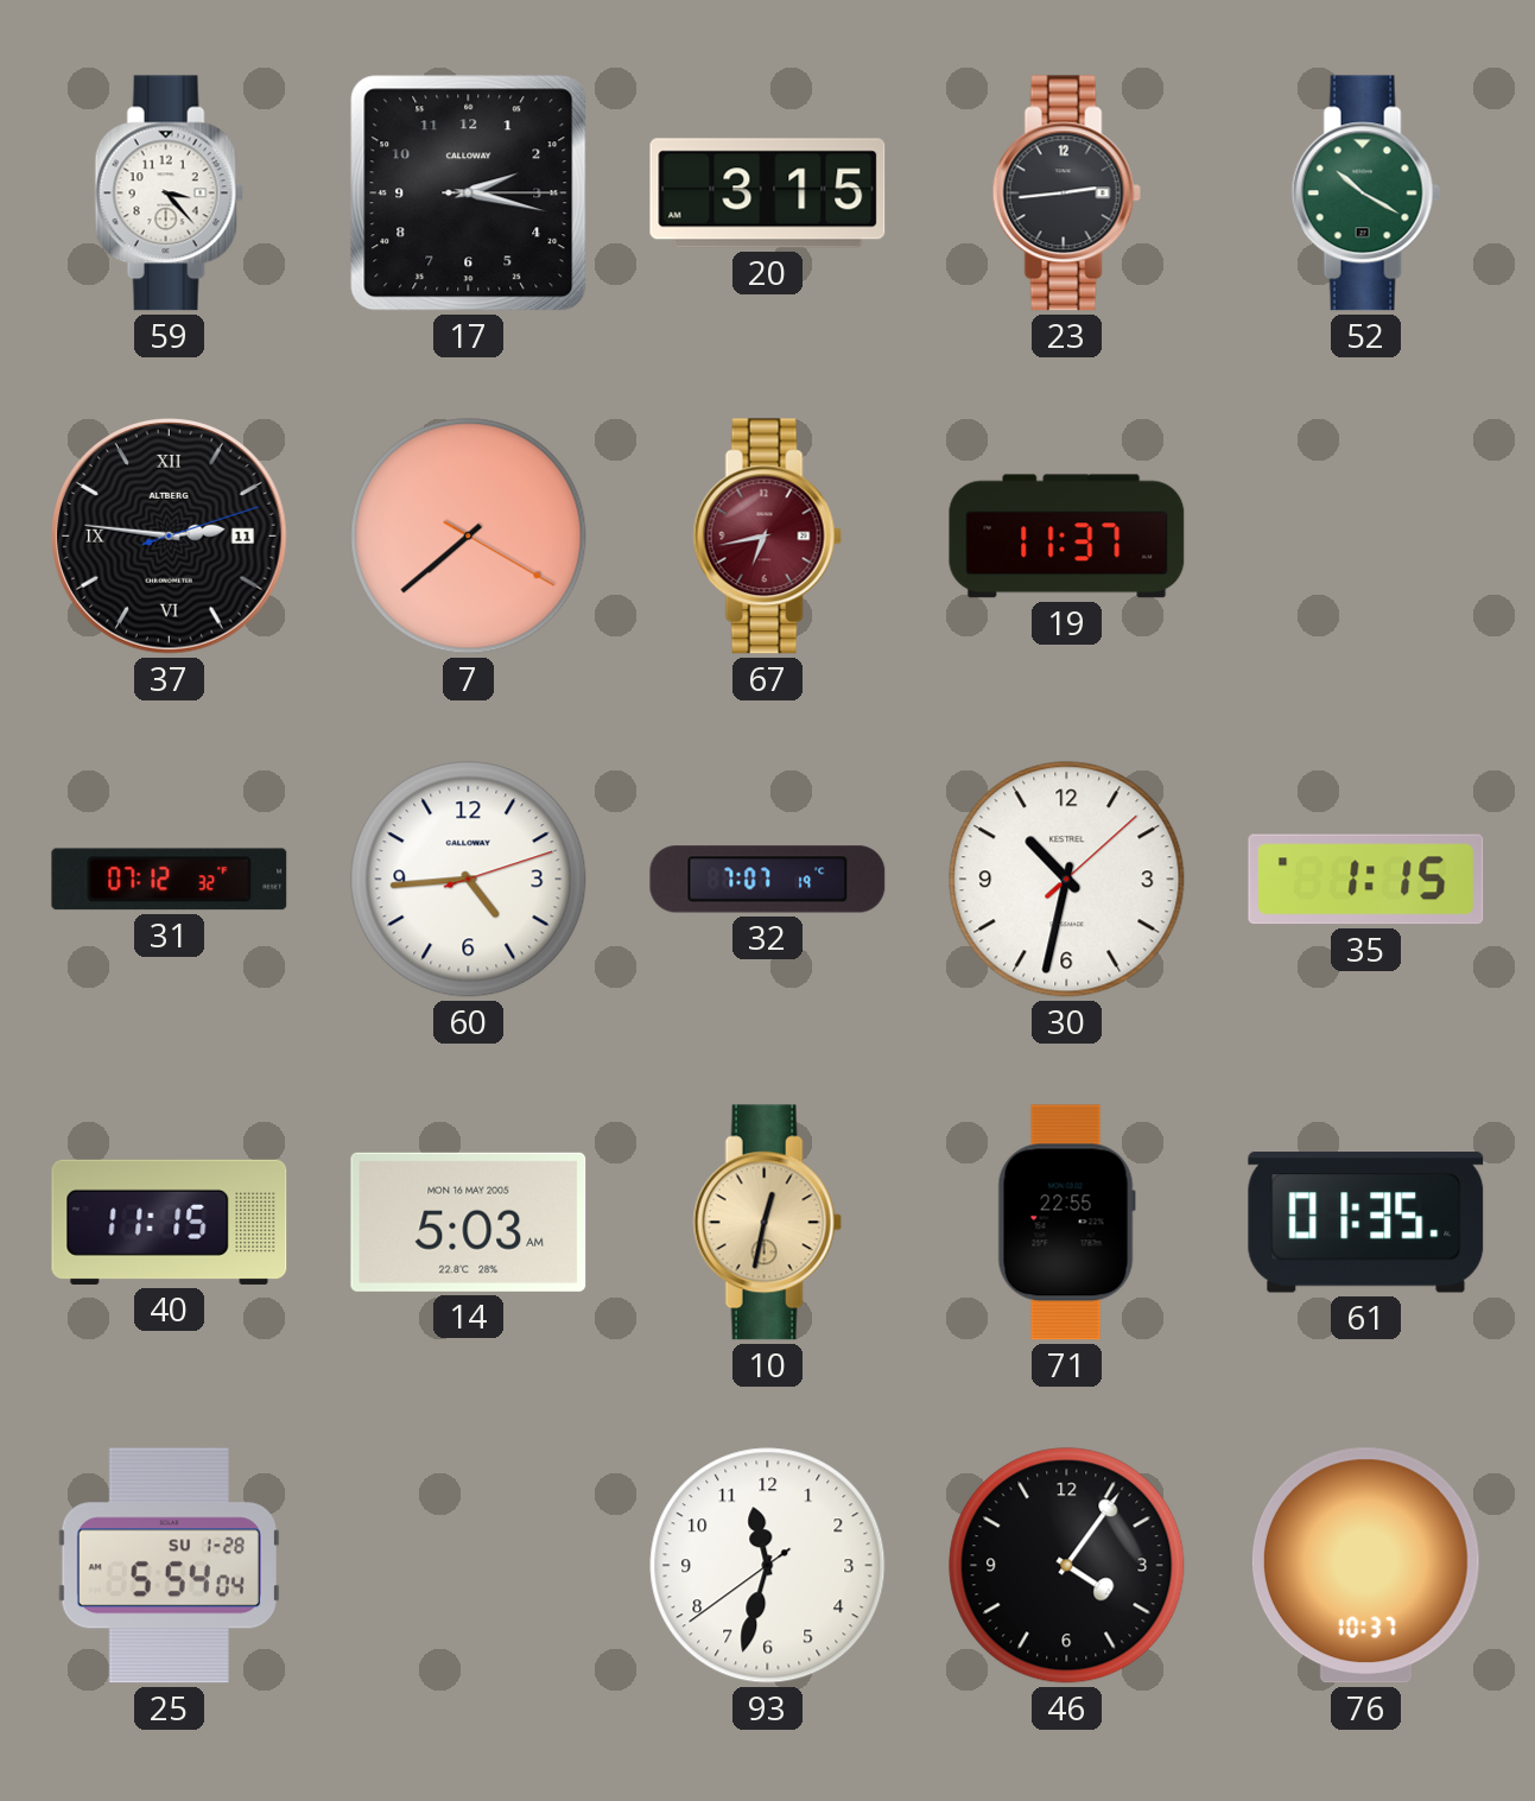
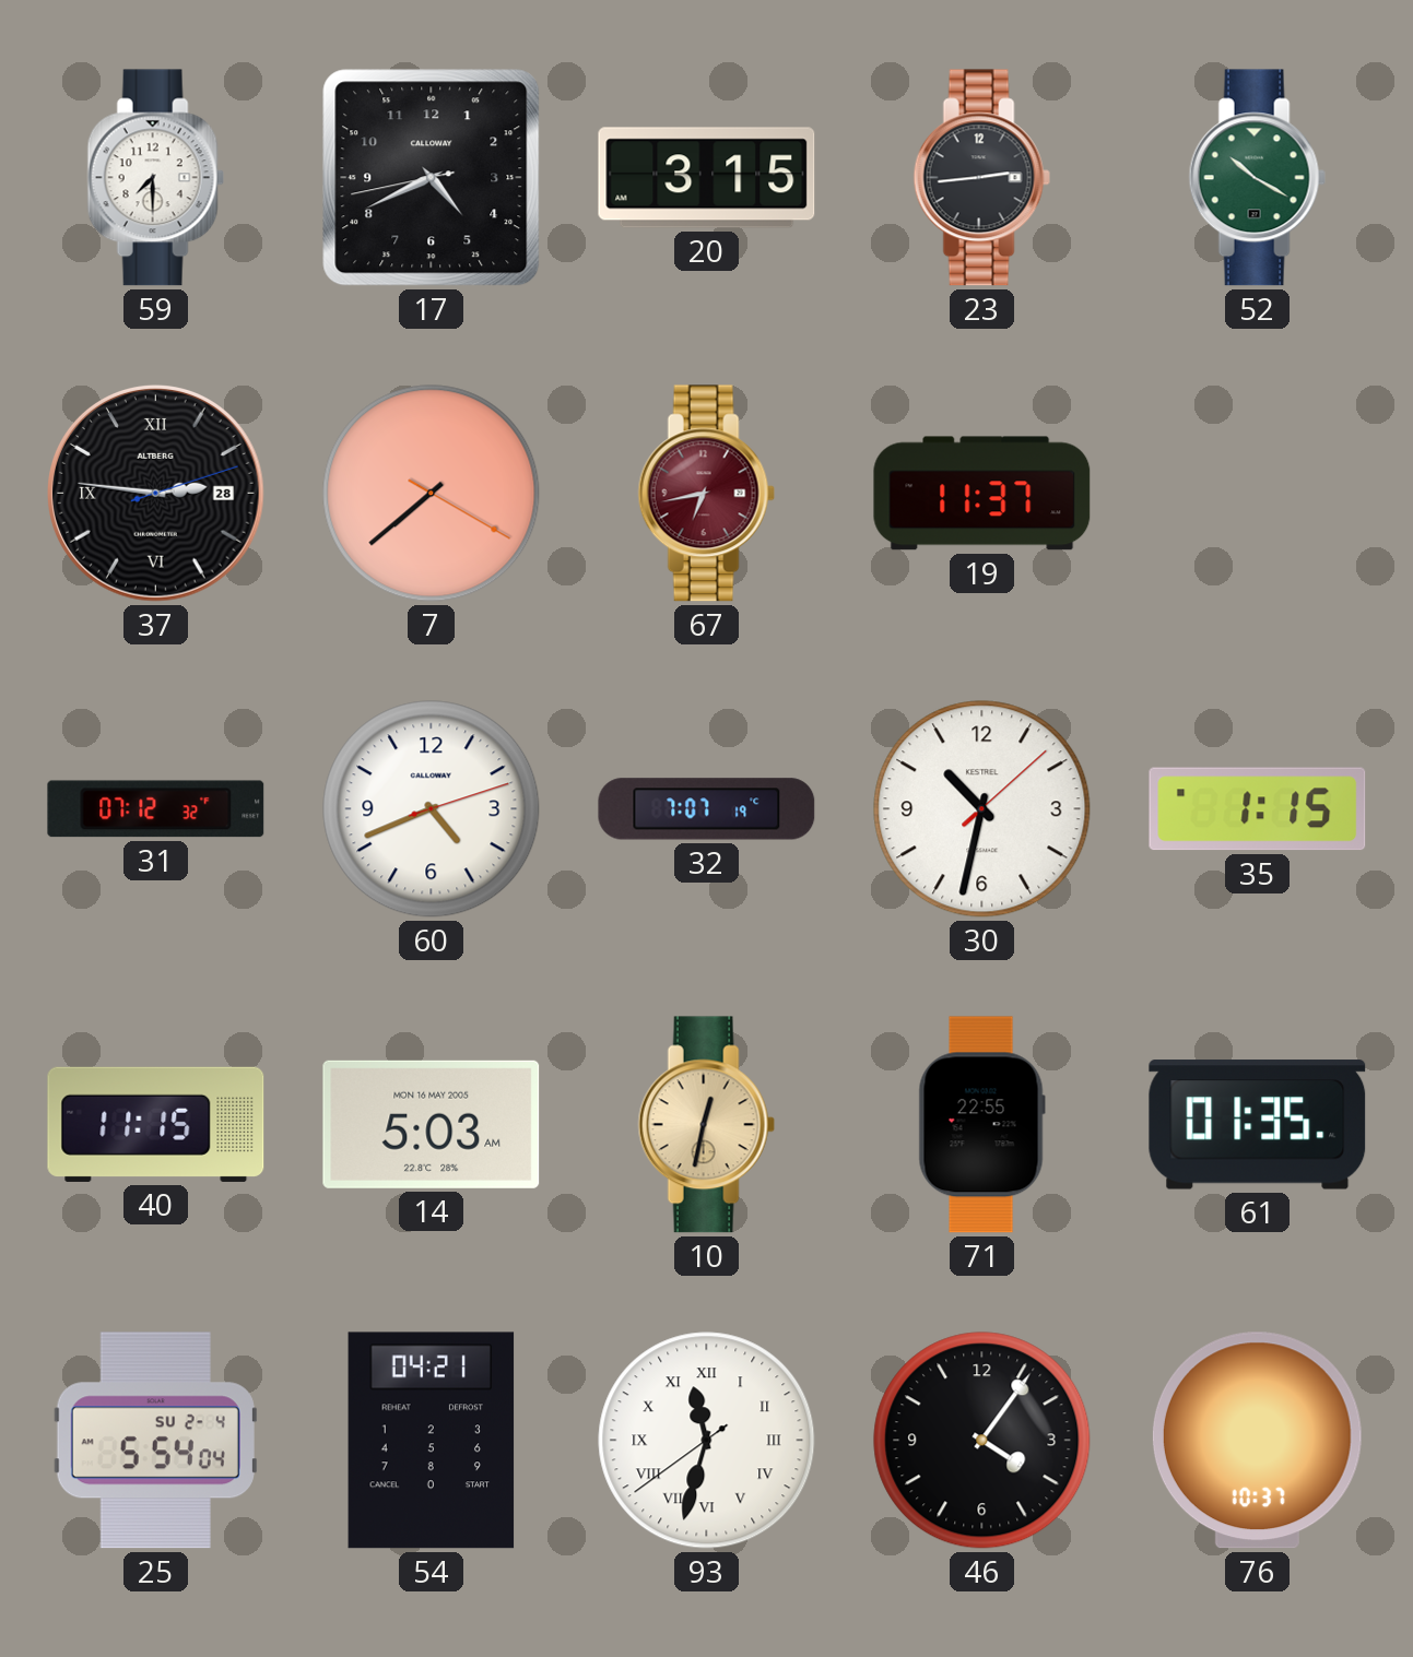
59: 3:23 -> 7:30
17: 2:17 -> 4:40
37 date: 11 -> 28
60: 4:44 -> 4:41
25 date: SU 1-28 -> SU 2-4
54: none -> 04:21
93 numerals: Arabic -> Roman
